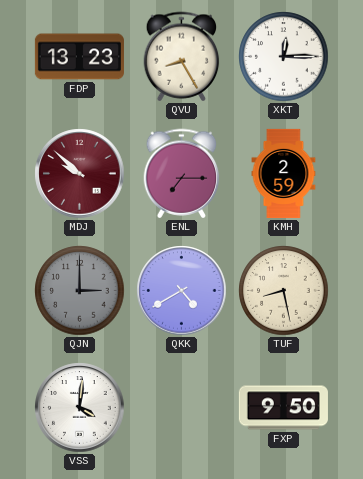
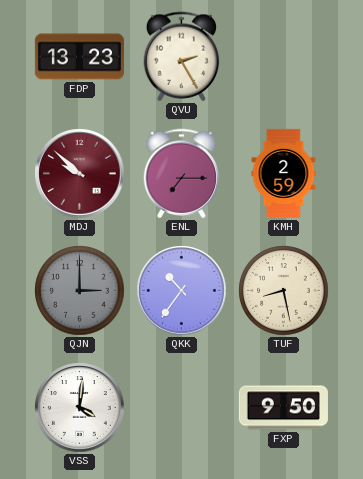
QVU: 8:25 -> 2:25
XKT: 12:15 -> none
QKK: 4:40 -> 10:36
